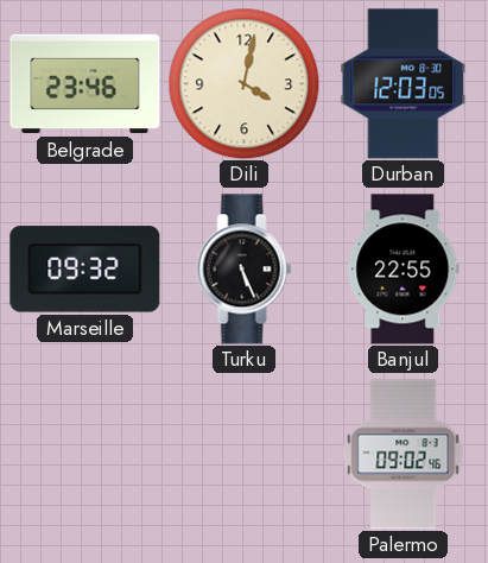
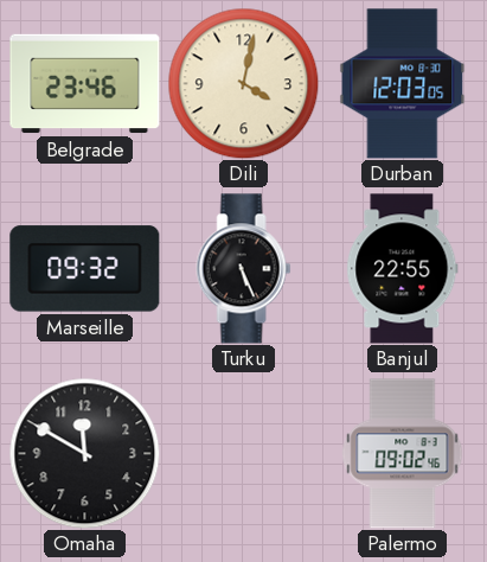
Omaha: none -> 11:50
